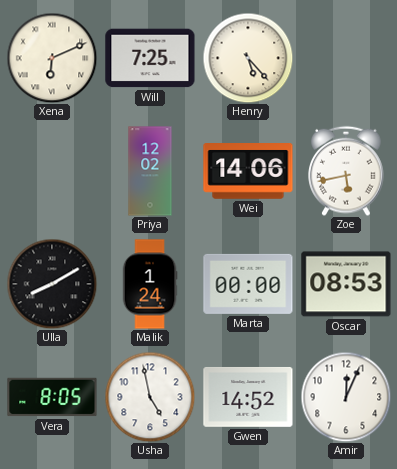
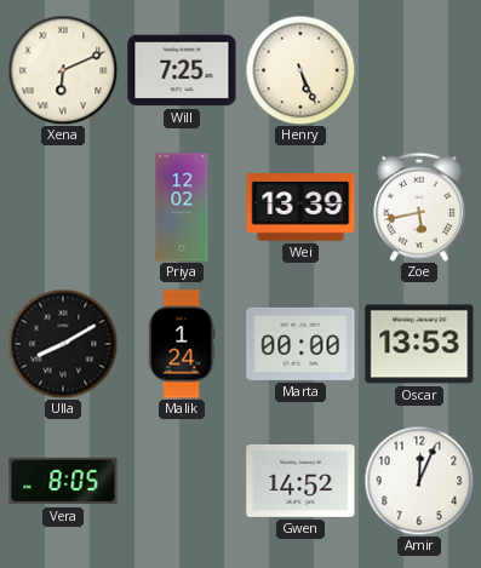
Henry: 5:23 -> 5:26
Wei: 14:06 -> 13:39
Oscar: 08:53 -> 13:53
Usha: 4:58 -> none
